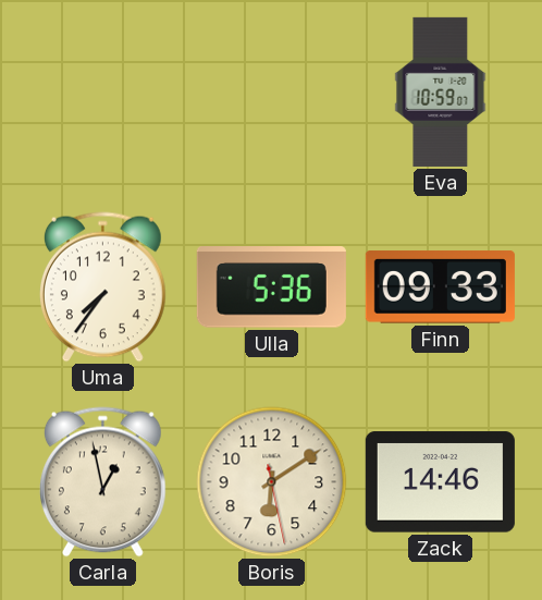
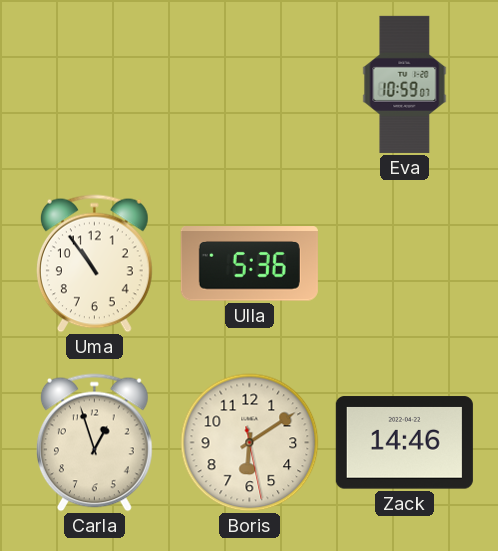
Uma: 7:36 -> 10:54
Finn: 09:33 -> none
Carla: 12:58 -> 12:57
